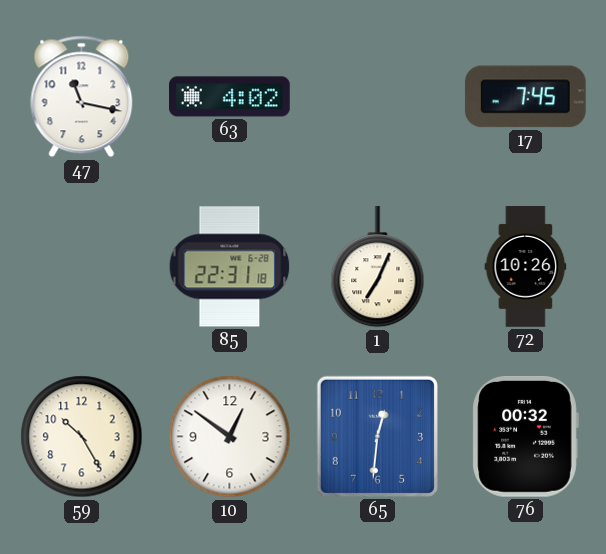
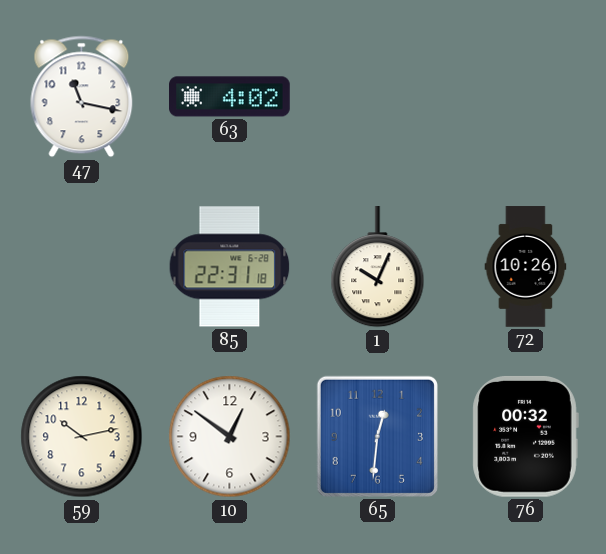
17: 7:45 -> none
1: 7:04 -> 10:04
59: 10:25 -> 10:13
